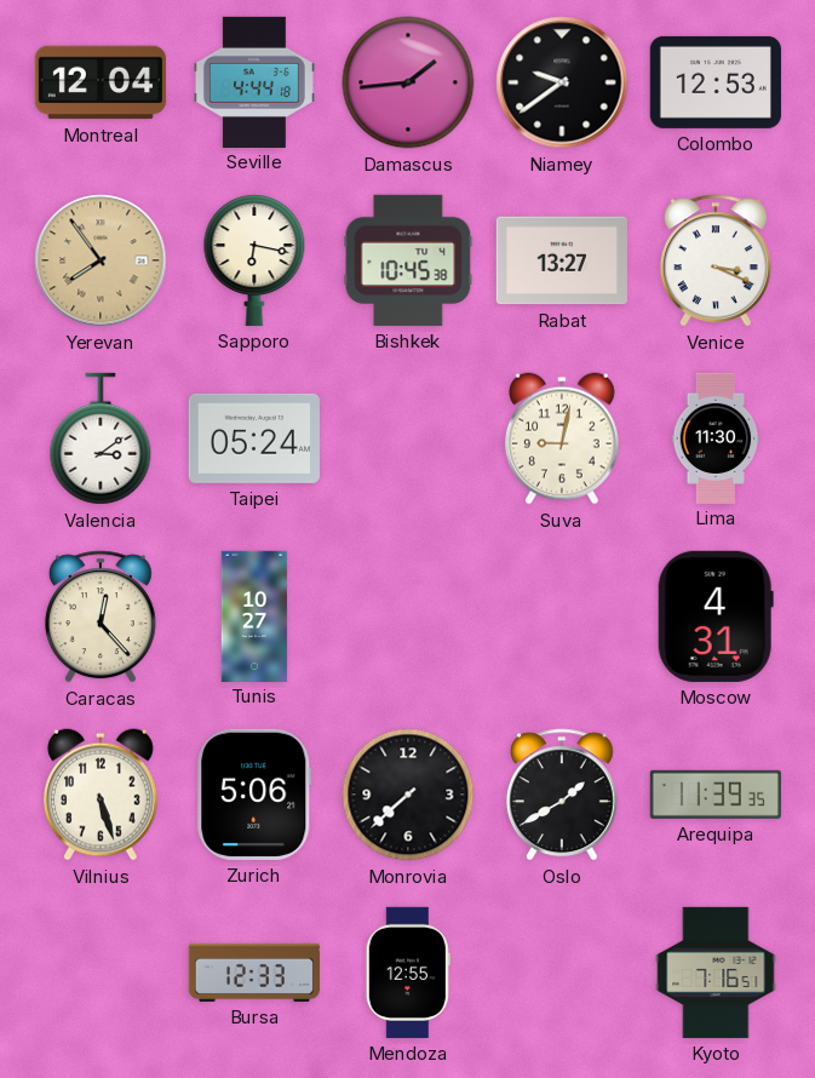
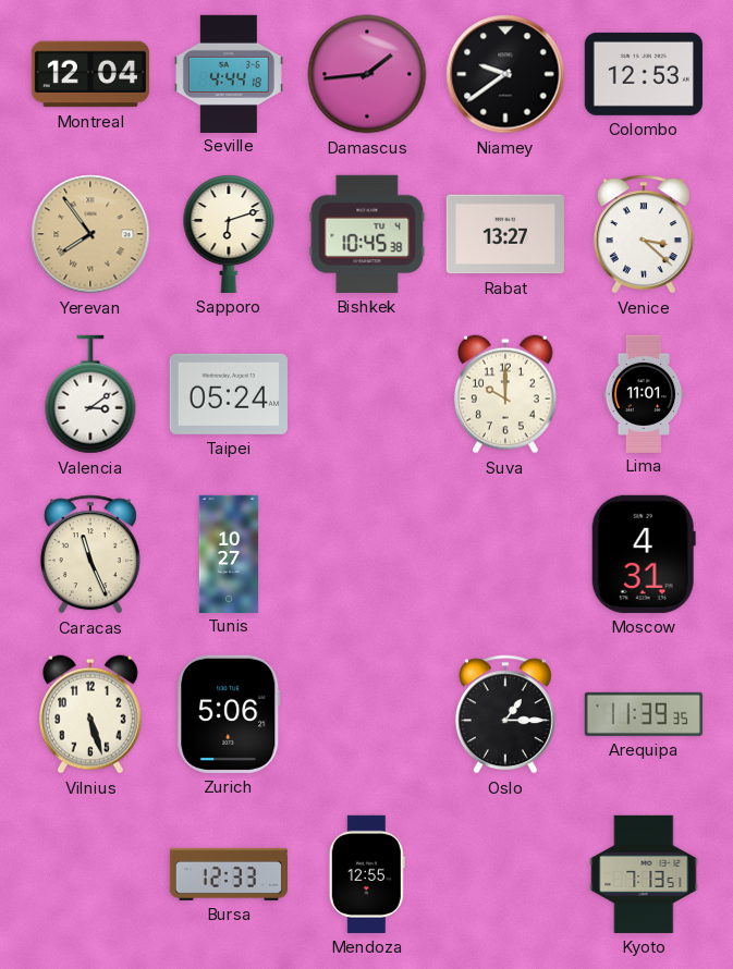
Sapporo: 6:17 -> 6:12
Venice: 3:19 -> 3:22
Suva: 9:02 -> 10:00
Lima: 11:30 -> 11:01
Caracas: 12:23 -> 11:26
Monrovia: 7:38 -> none
Oslo: 1:40 -> 1:15
Kyoto: 7:16 -> 7:13
